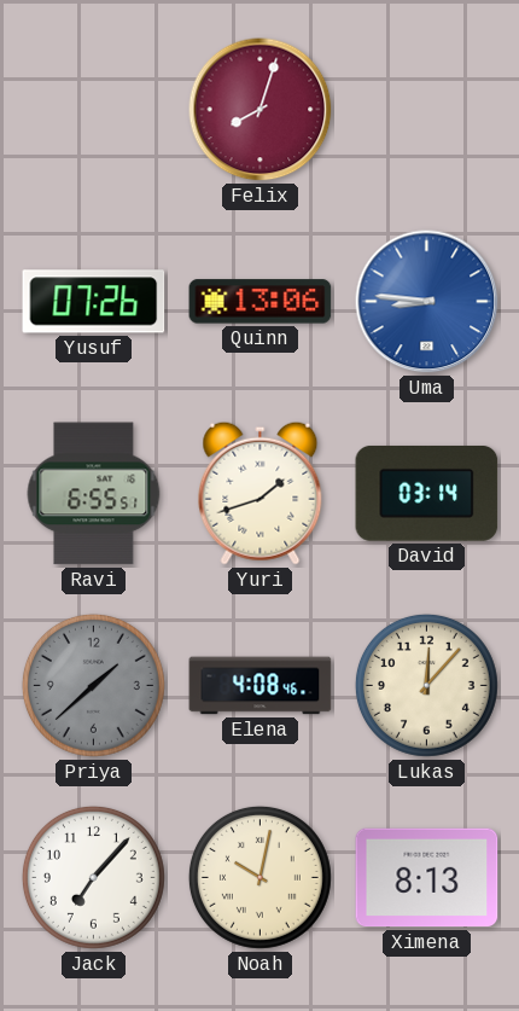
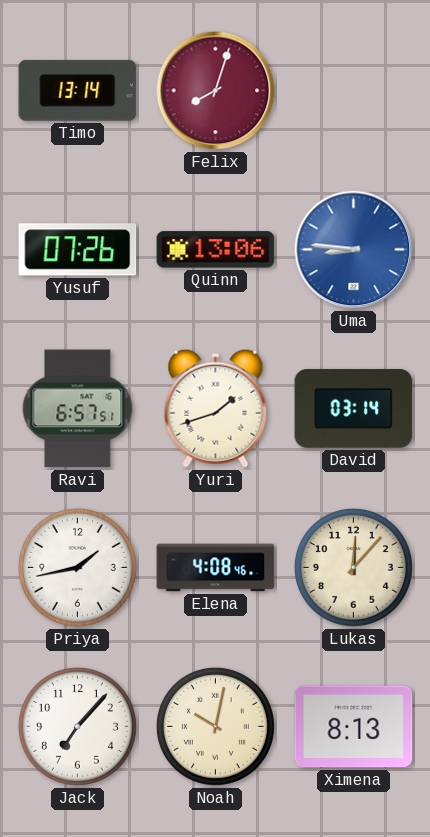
Timo: none -> 13:14
Ravi: 6:55 -> 6:57
Priya: 1:38 -> 1:43
Priya dial: grey -> white
